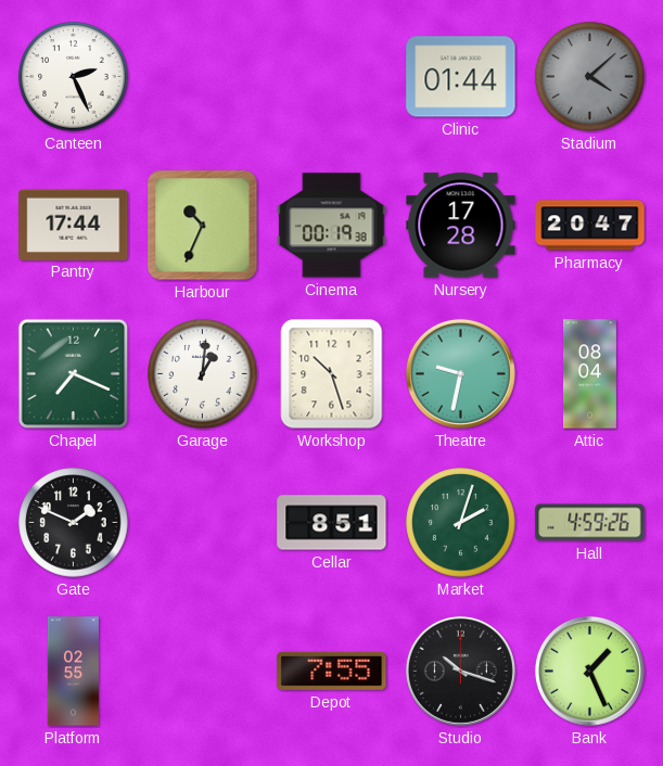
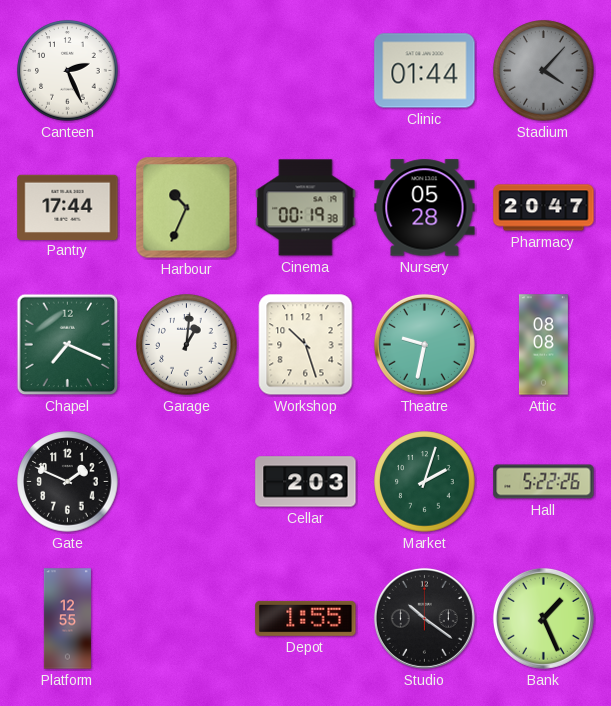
Stadium: 4:08 -> 4:07
Nursery: 17:28 -> 05:28
Attic: 08:04 -> 08:08
Cellar: 8:51 -> 2:03
Hall: 4:59 -> 5:22
Platform: 02:55 -> 12:55
Depot: 7:55 -> 1:55
Studio: 10:18 -> 10:21
